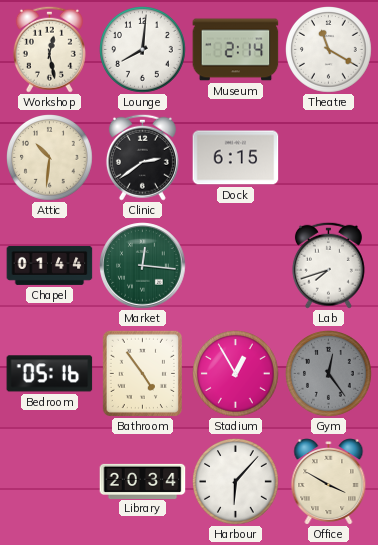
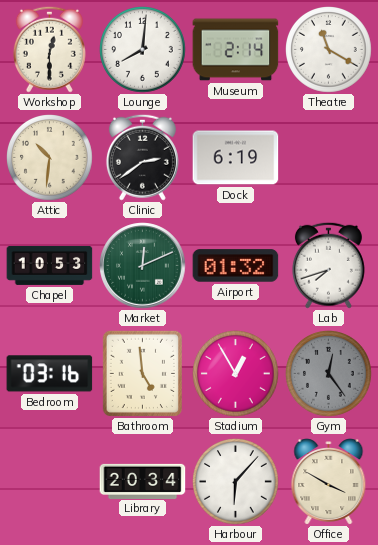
Workshop: 12:28 -> 12:30
Dock: 6:15 -> 6:19
Chapel: 01:44 -> 10:53
Market: 12:16 -> 12:11
Airport: none -> 01:32
Bedroom: 05:16 -> 03:16
Bathroom: 4:54 -> 4:59
